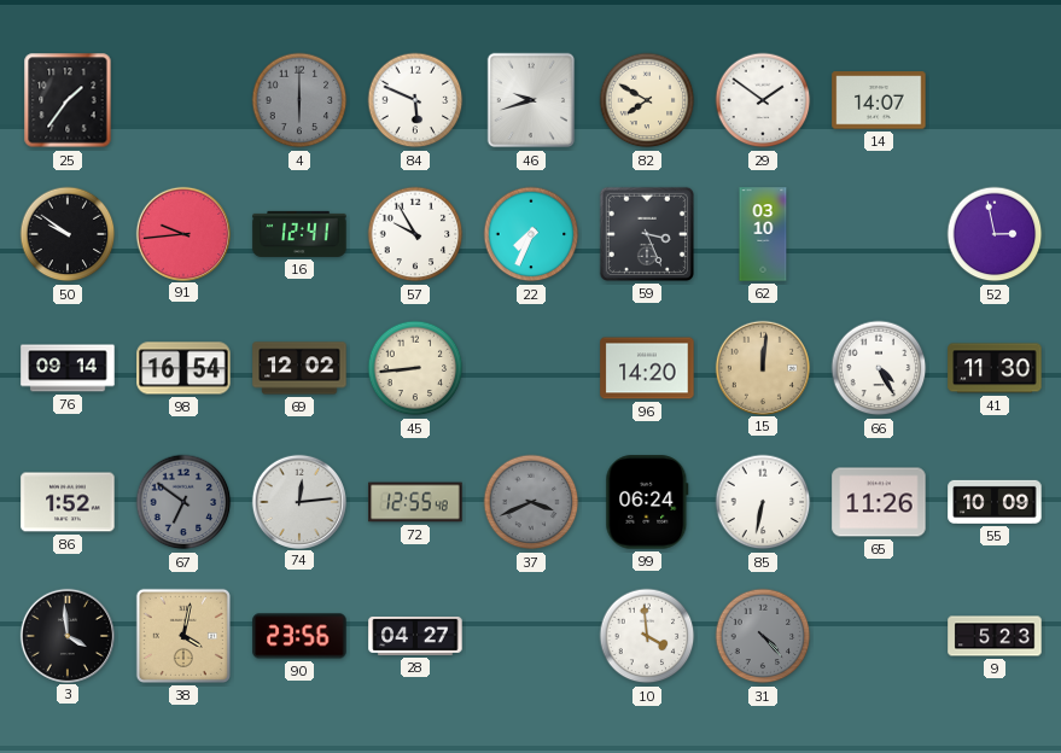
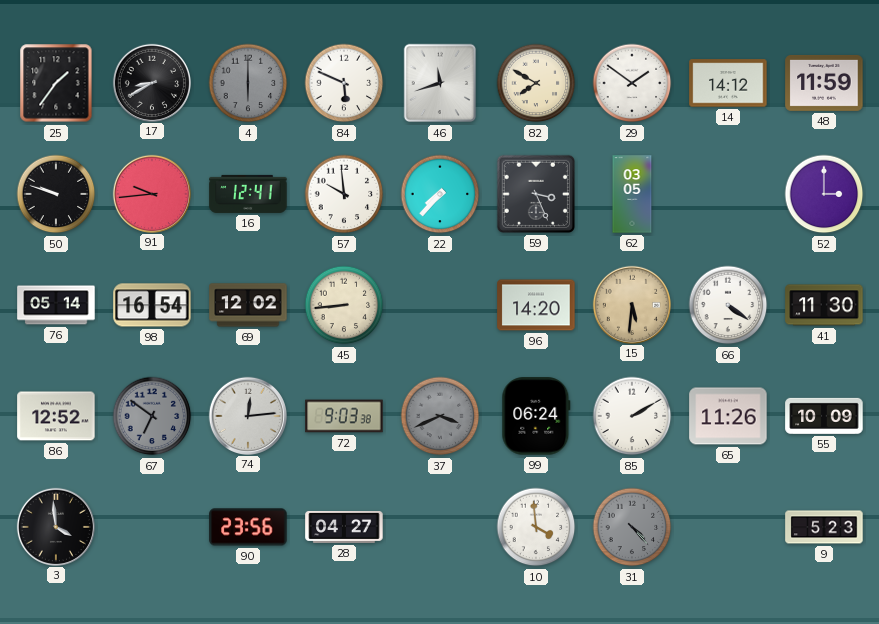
17: none -> 8:40
46: 9:42 -> 11:42
14: 14:07 -> 14:12
48: none -> 11:59
50: 9:51 -> 9:48
57: 9:55 -> 9:59
22: 7:34 -> 7:37
62: 03:10 -> 03:05
52: 2:58 -> 3:00
76: 09:14 -> 05:14
15: 12:01 -> 5:31
66: 4:25 -> 4:21
86: 1:52 -> 12:52
72: 12:55 -> 9:03
85: 6:32 -> 2:10
38: 4:02 -> none
